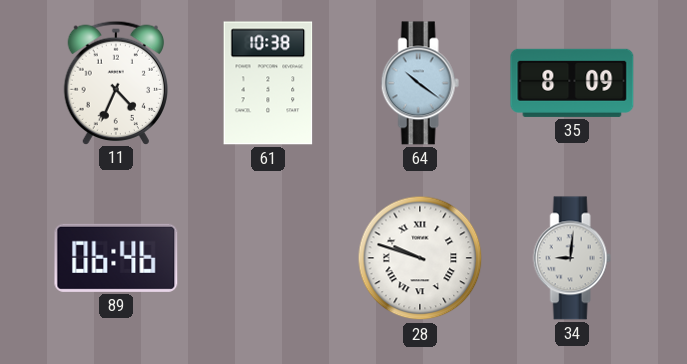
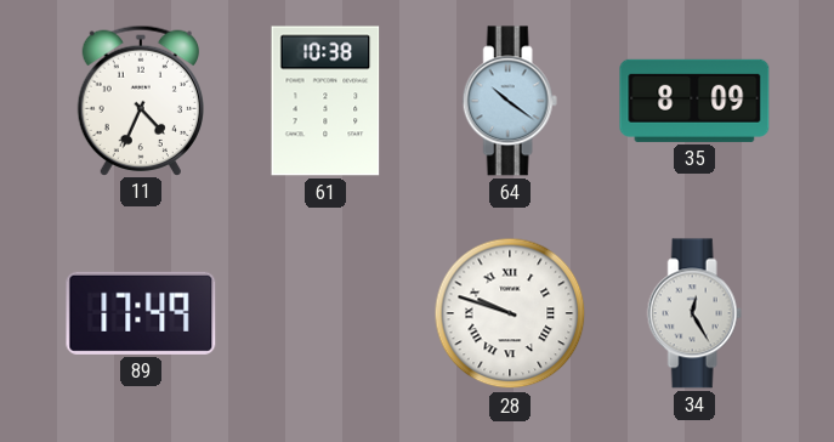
89: 06:46 -> 17:49
34: 9:01 -> 12:25
